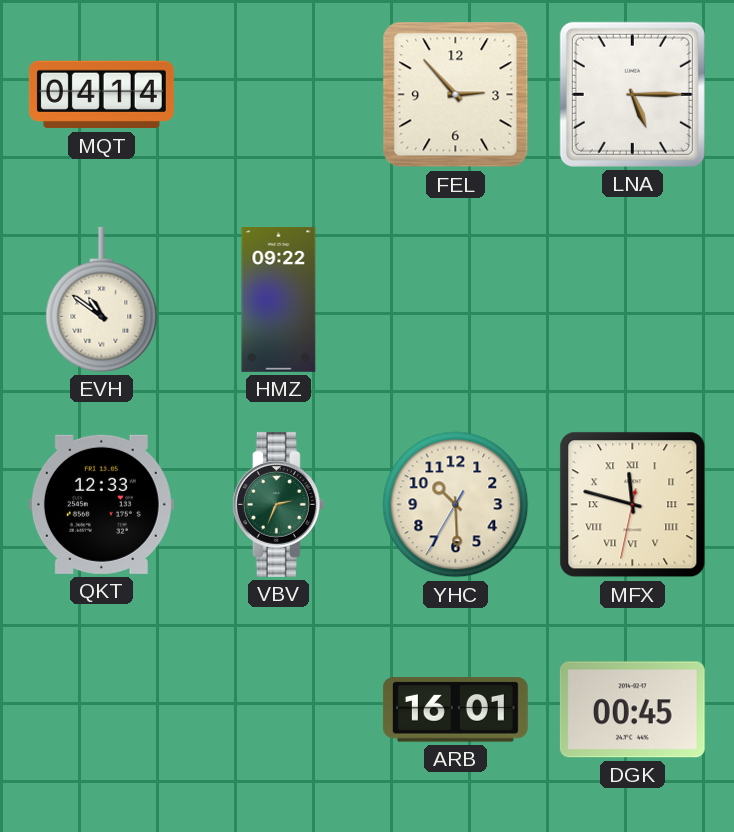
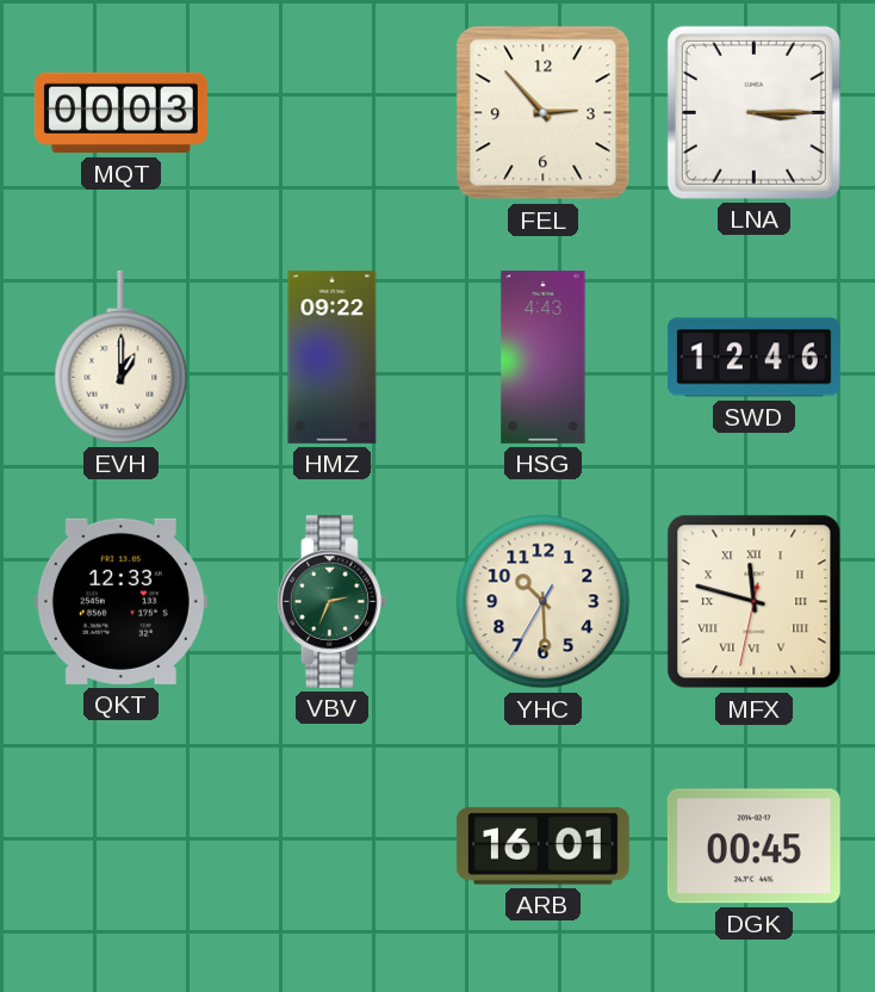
MQT: 04:14 -> 00:03
LNA: 5:15 -> 3:15
EVH: 10:51 -> 1:00
HSG: none -> 4:43
SWD: none -> 12:46
